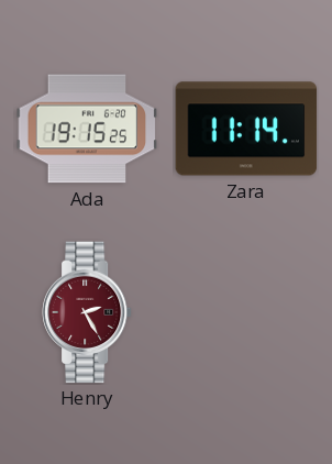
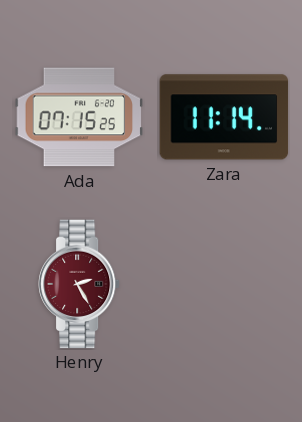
Ada: 19:15 -> 07:15
